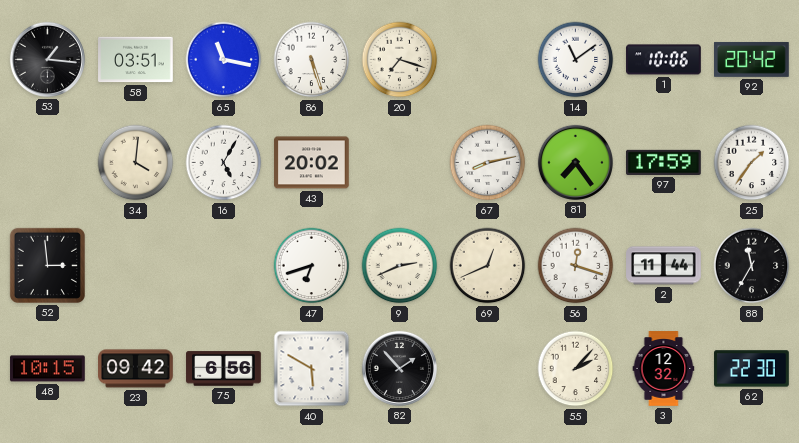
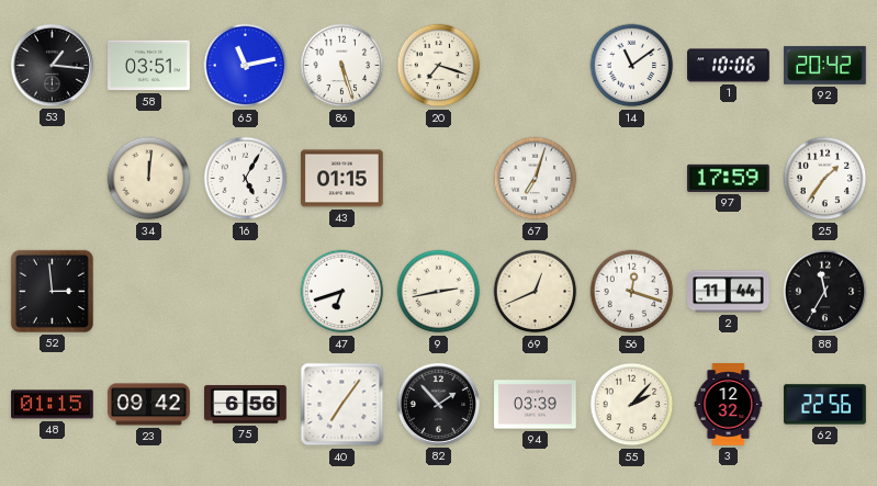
65: 11:17 -> 11:13
34: 4:01 -> 12:01
43: 20:02 -> 01:15
67: 8:13 -> 7:03
81: 7:24 -> none
9: 2:41 -> 2:43
48: 10:15 -> 01:15
40: 5:50 -> 7:06
94: none -> 03:39
62: 22:30 -> 22:56
